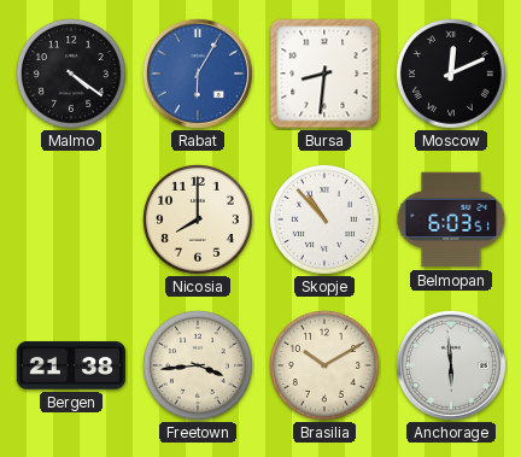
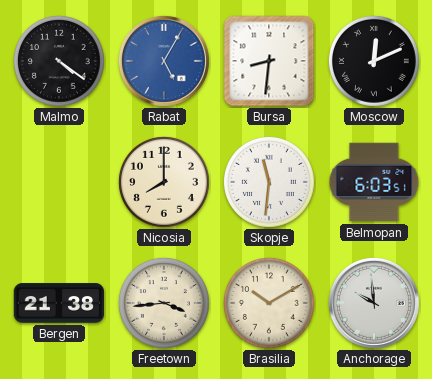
Rabat: 6:05 -> 5:05
Skopje: 10:53 -> 11:31
Anchorage: 5:59 -> 9:59
